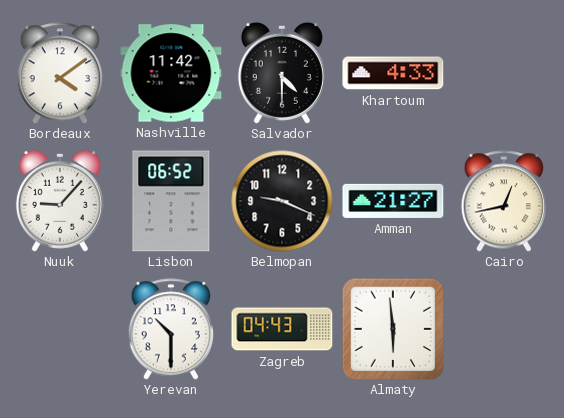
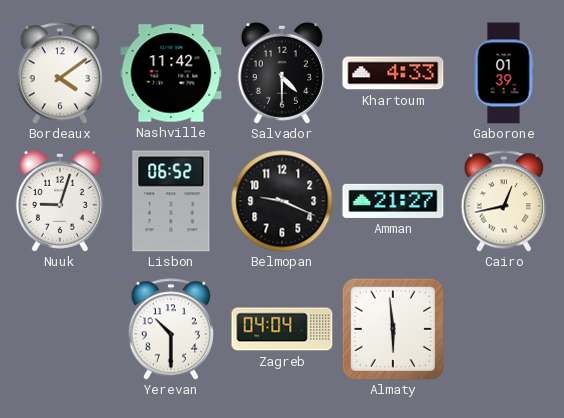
Gaborone: none -> 01:39
Nuuk: 9:07 -> 9:03
Zagreb: 04:43 -> 04:04
